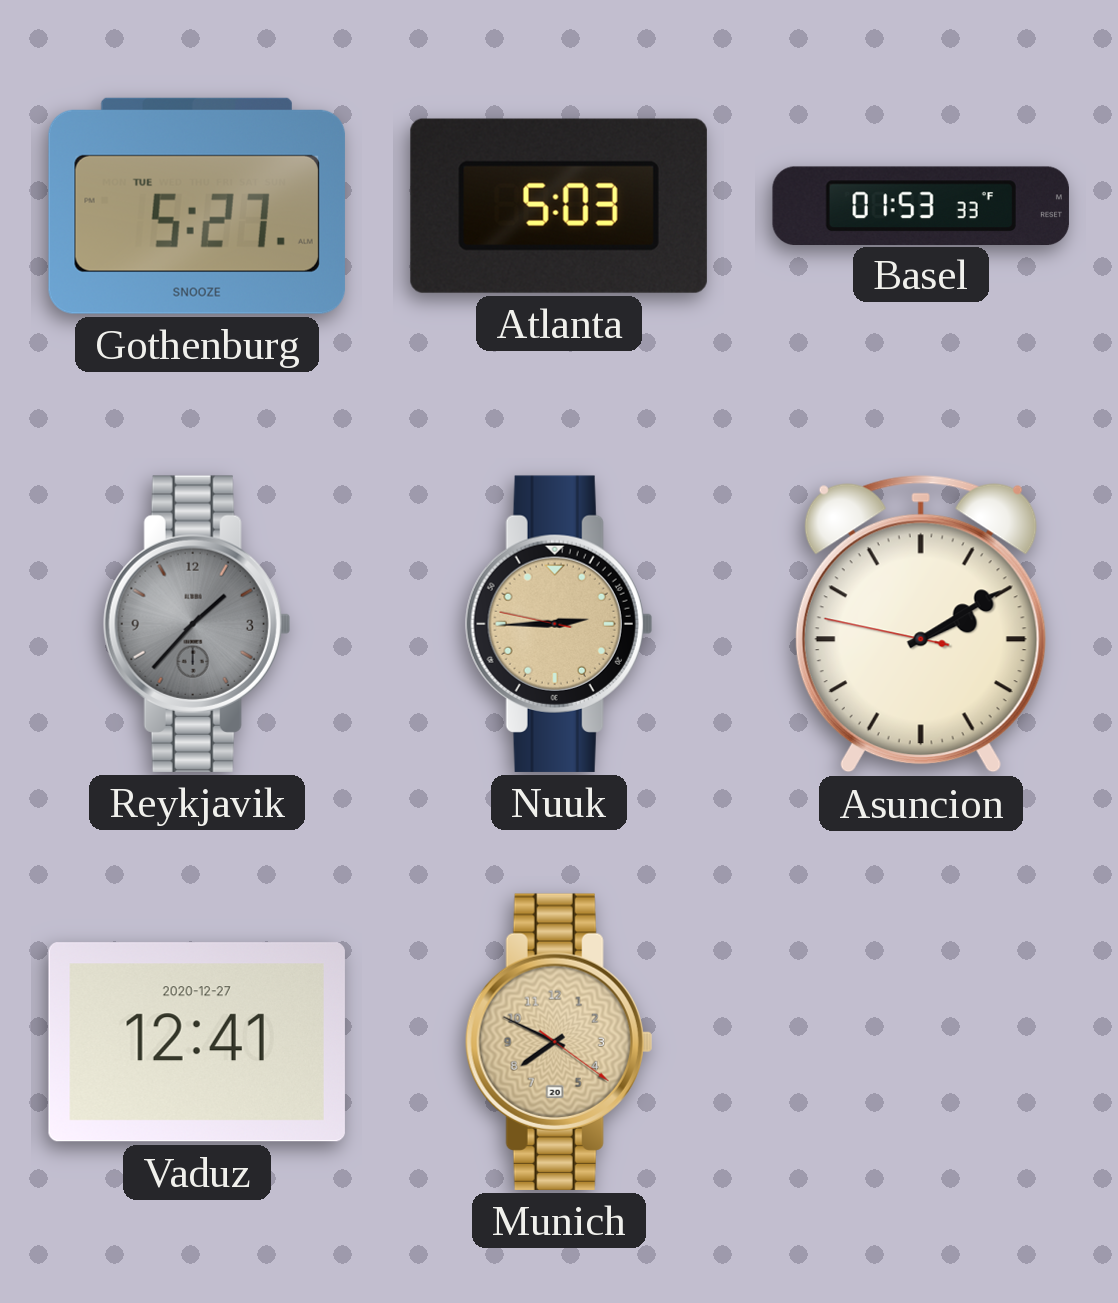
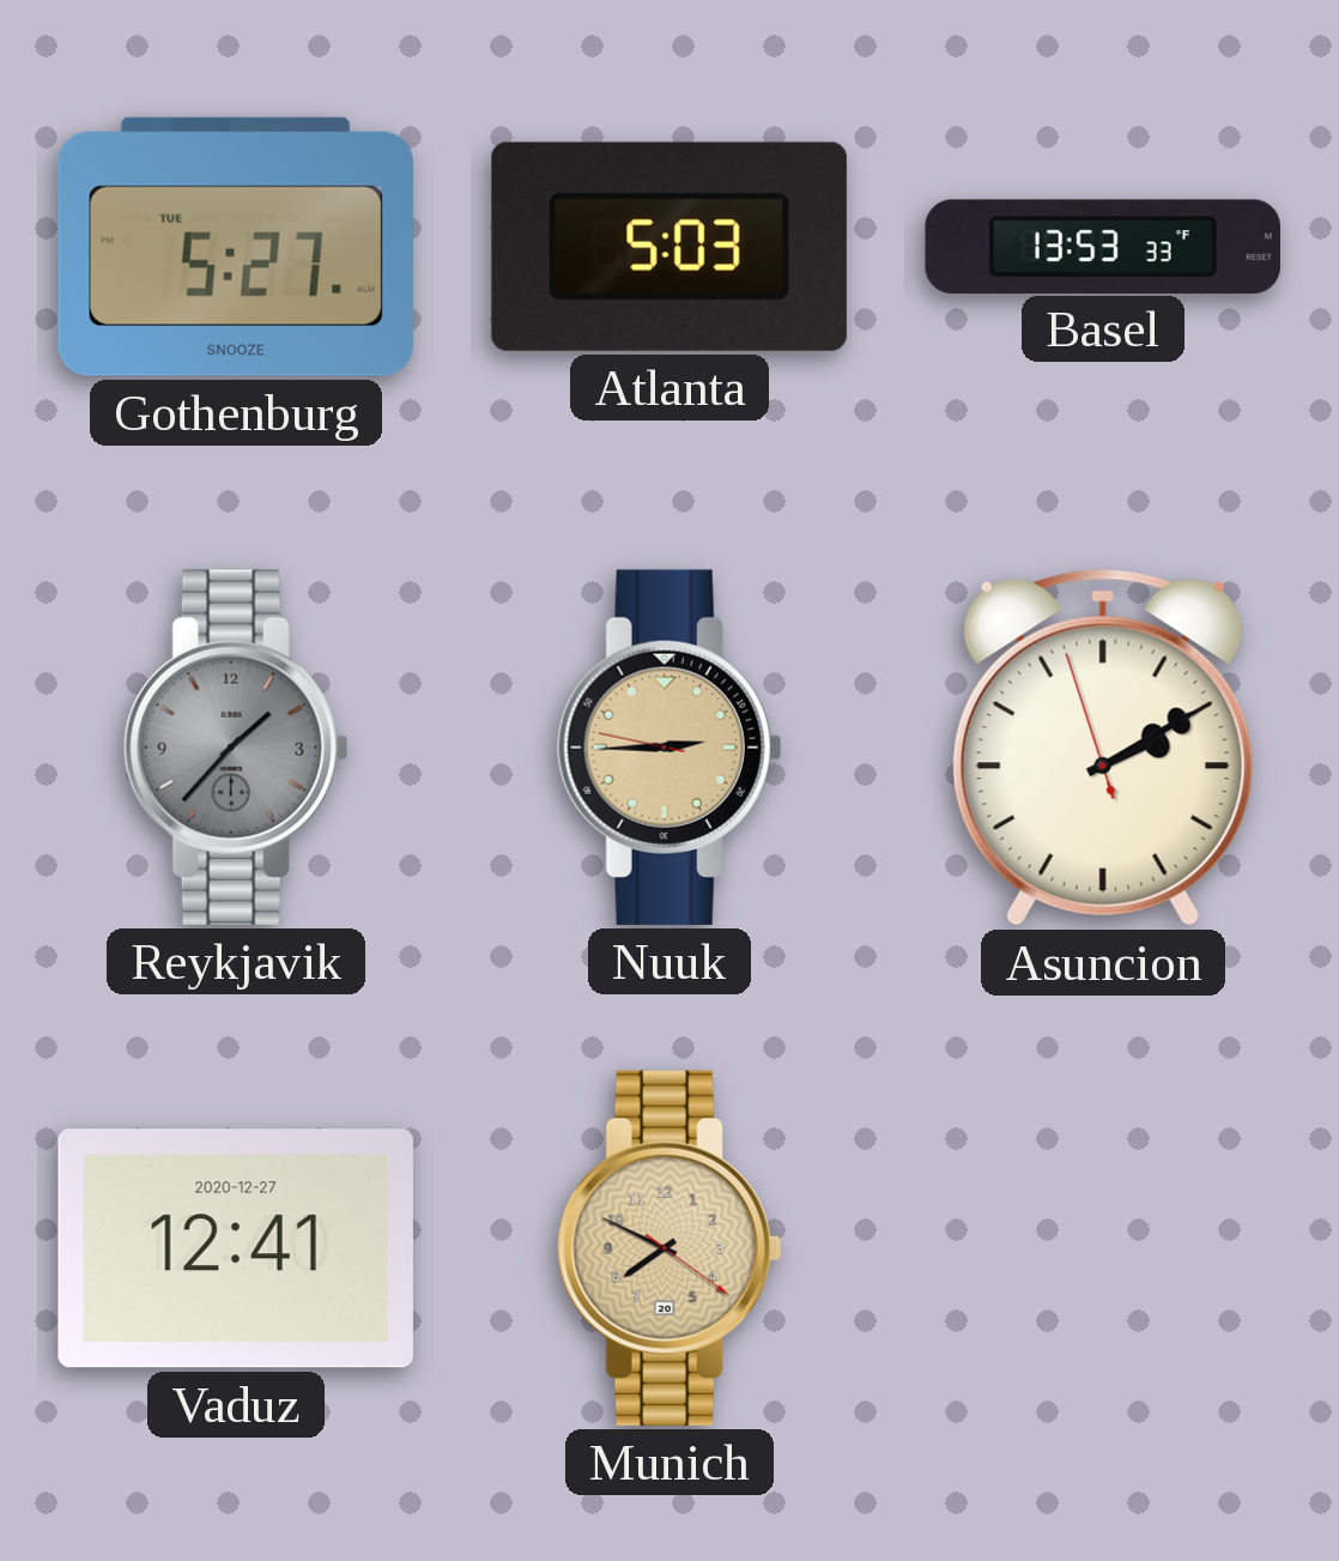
Basel: 01:53 -> 13:53
Asuncion: 2:09:47 -> 2:09:57
